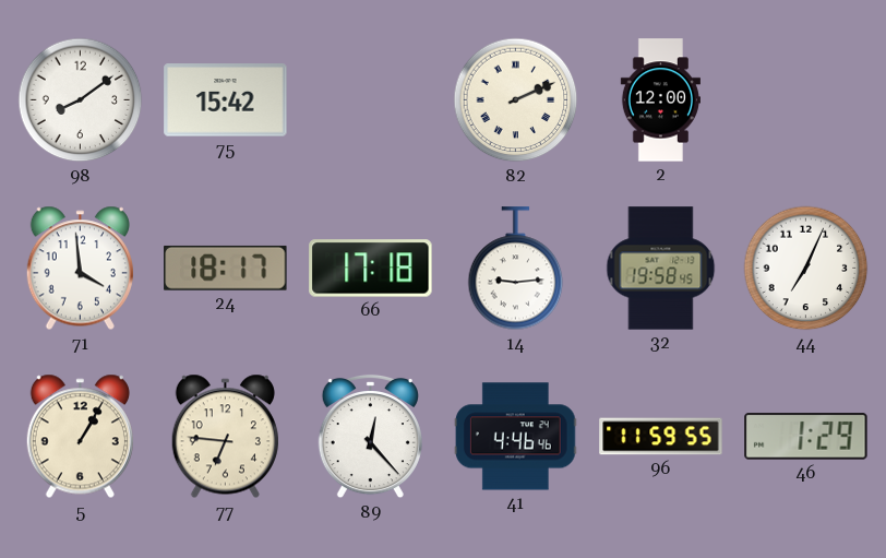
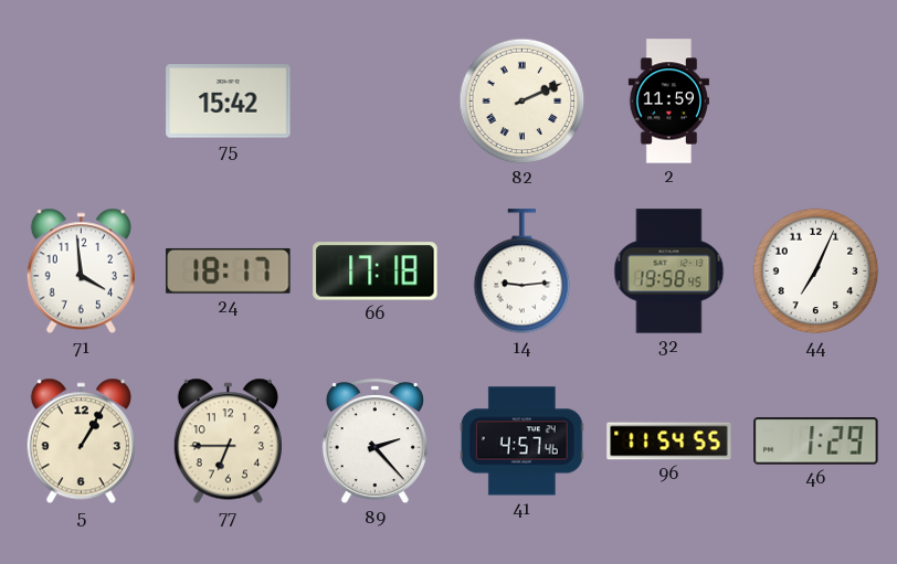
98: 8:09 -> none
2: 12:00 -> 11:59
77: 6:46 -> 6:45
89: 12:23 -> 2:23
41: 4:46 -> 4:57
96: 11:59 -> 11:54
